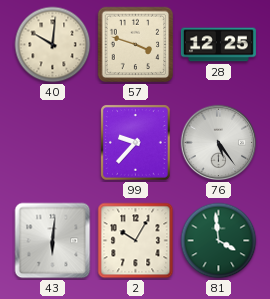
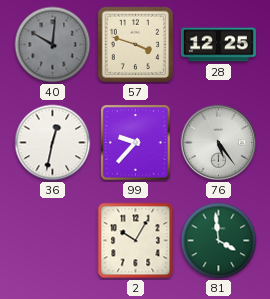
40 dial: cream -> grey
36: none -> 12:32
43: 6:01 -> none
